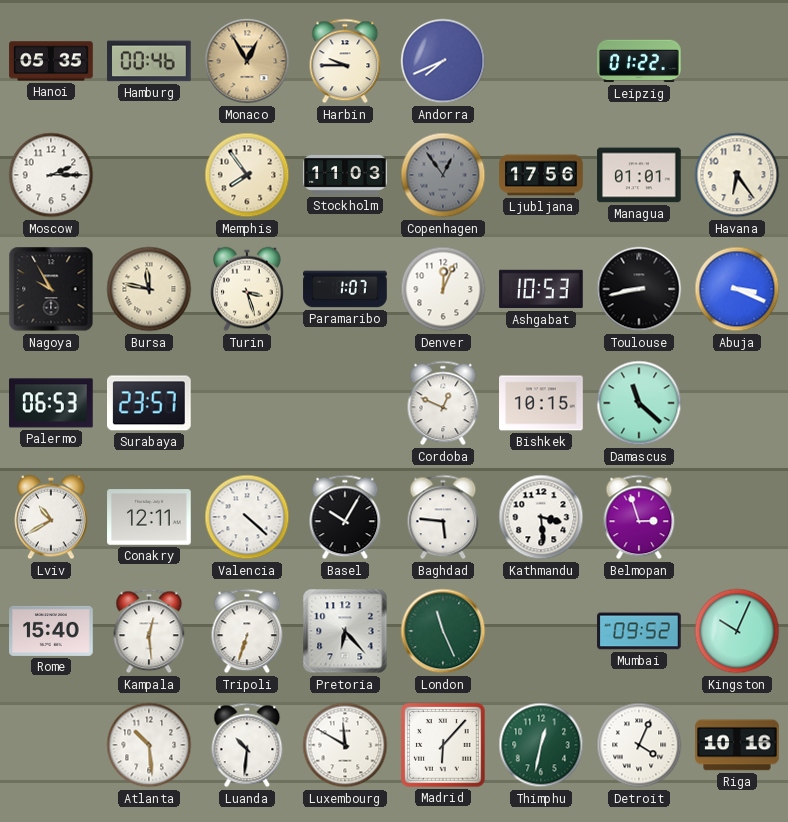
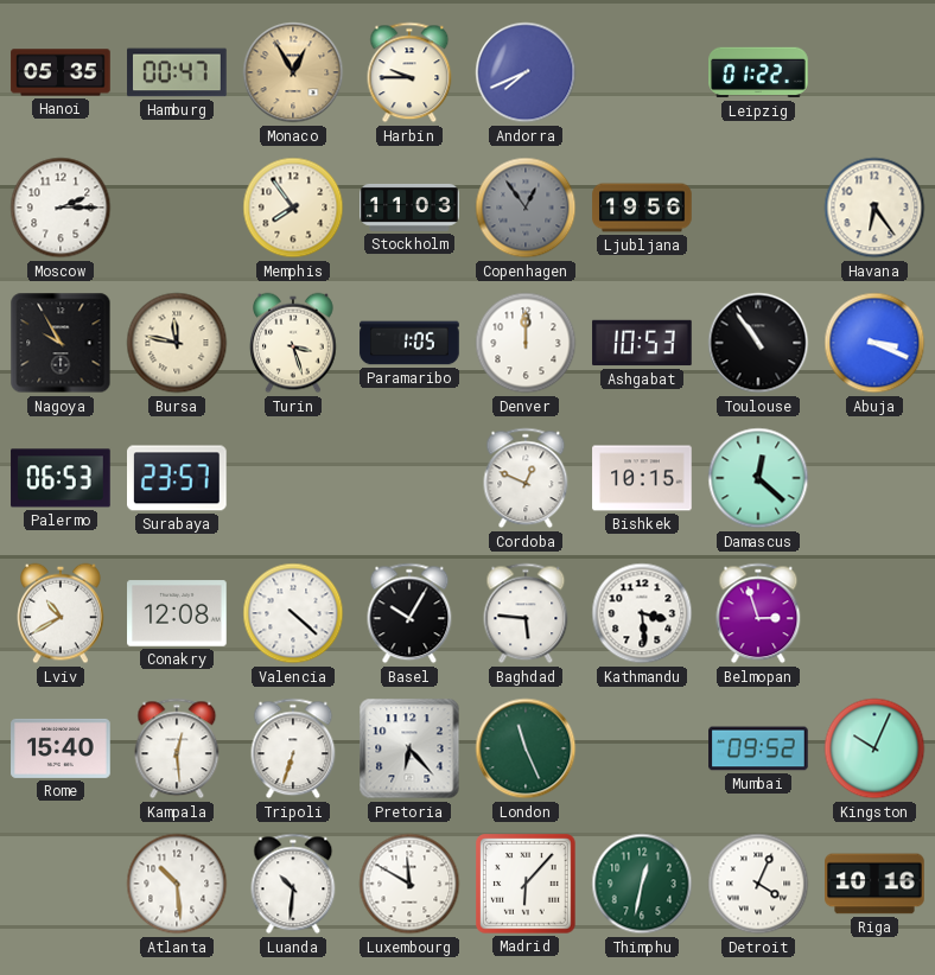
Hamburg: 00:46 -> 00:47
Ljubljana: 17:56 -> 19:56
Managua: 01:01 -> none
Paramaribo: 1:07 -> 1:05
Denver: 12:04 -> 12:00
Toulouse: 8:43 -> 10:54
Damascus: 11:22 -> 12:22
Conakry: 12:11 -> 12:08
